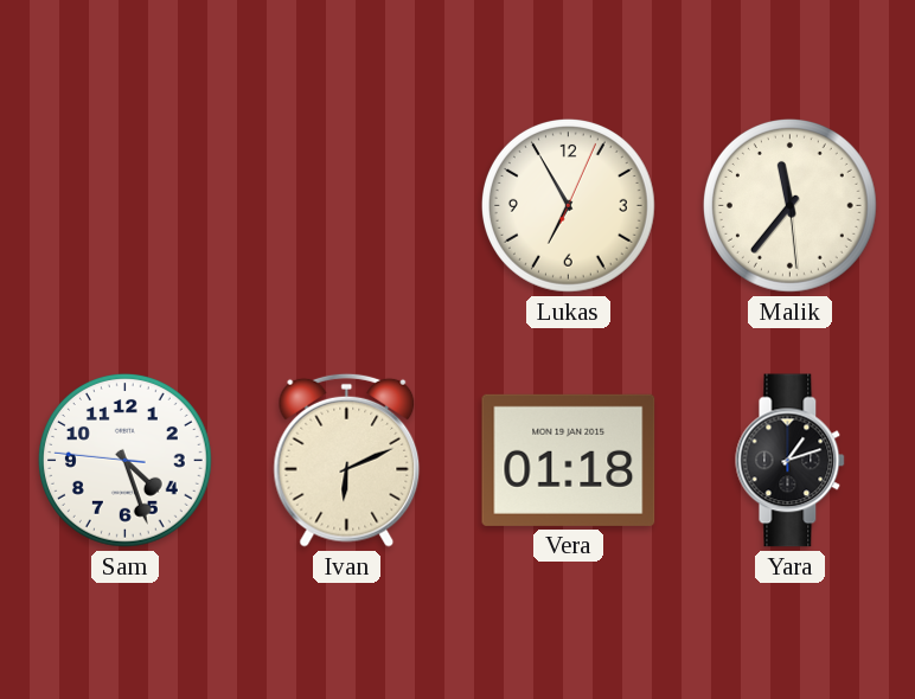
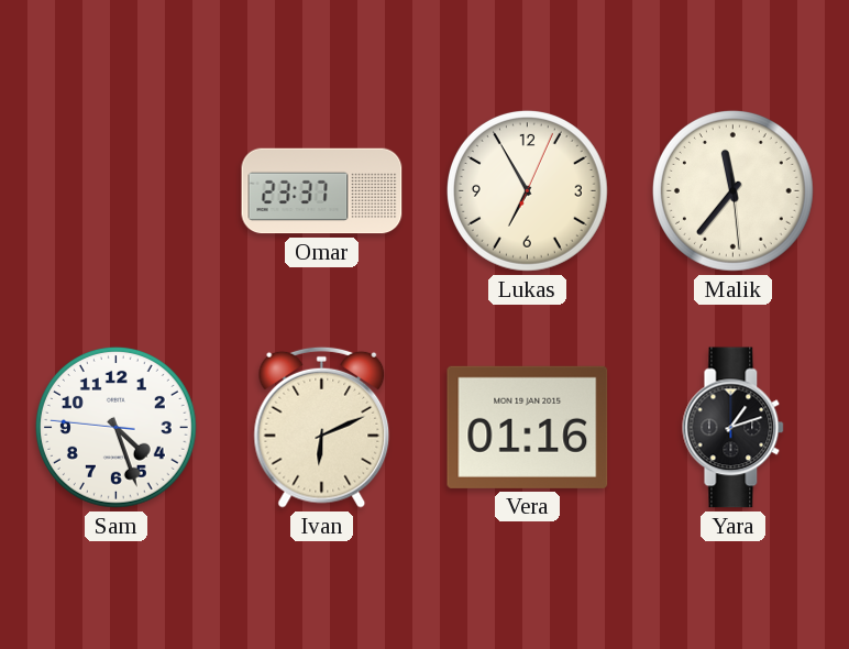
Omar: none -> 23:37
Vera: 01:18 -> 01:16
